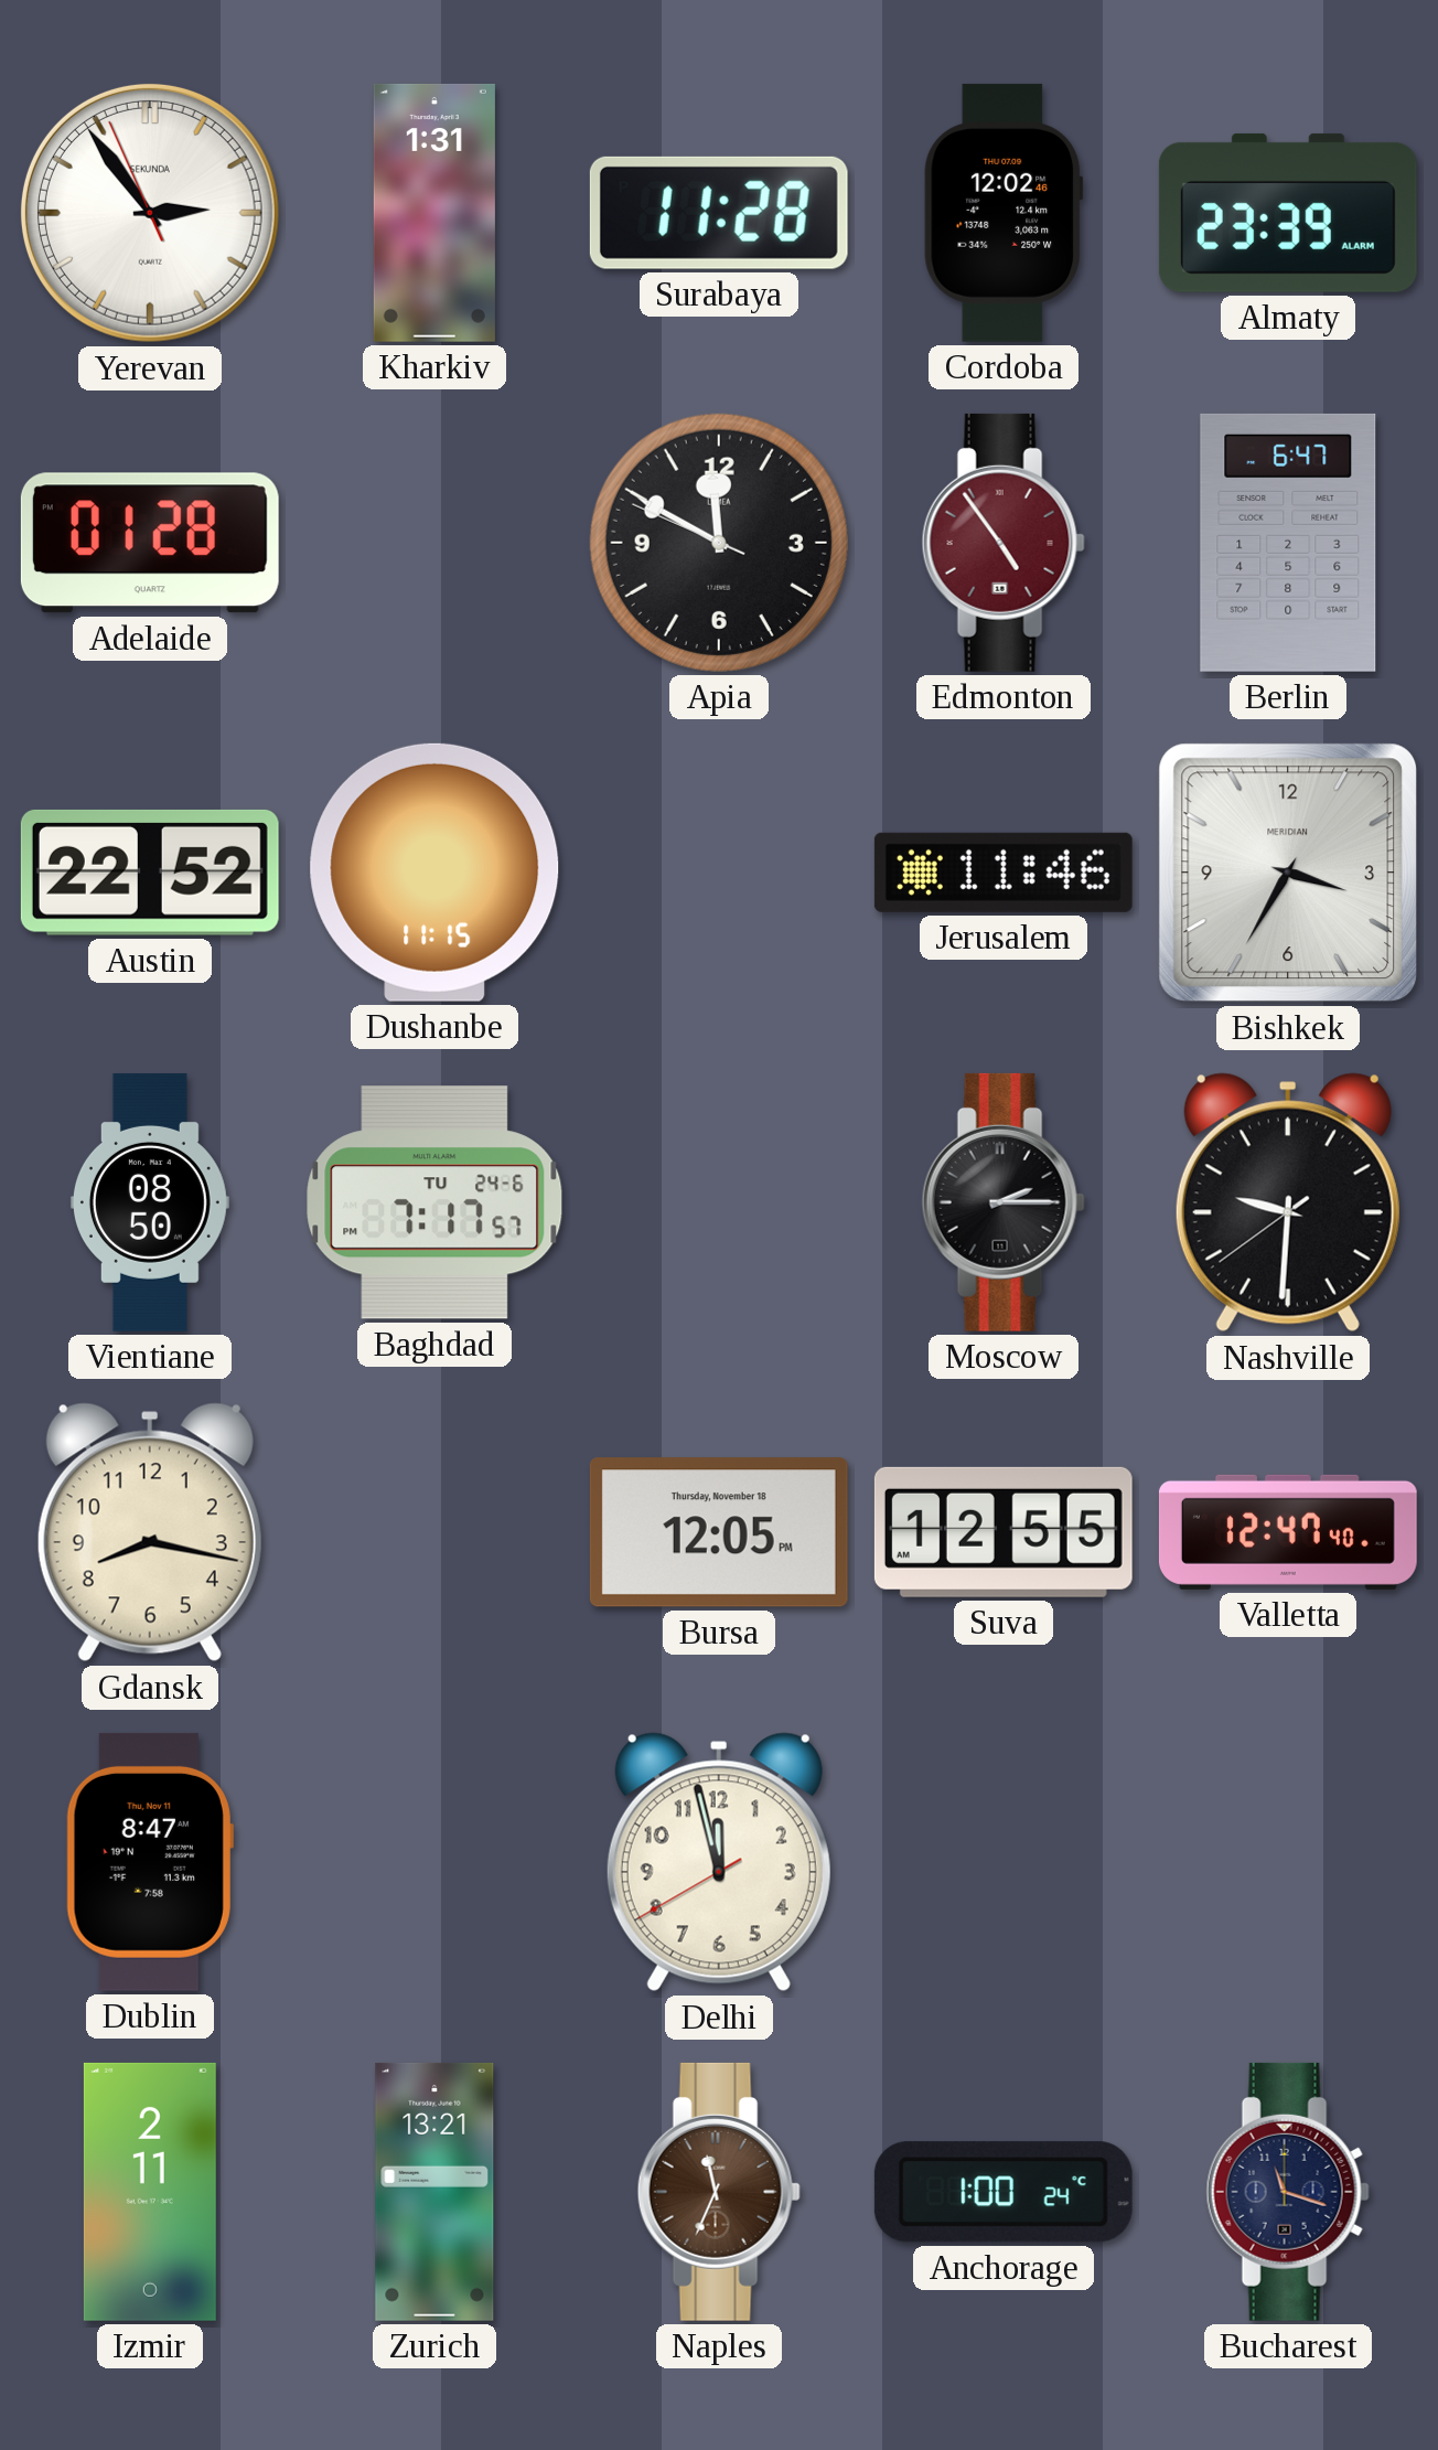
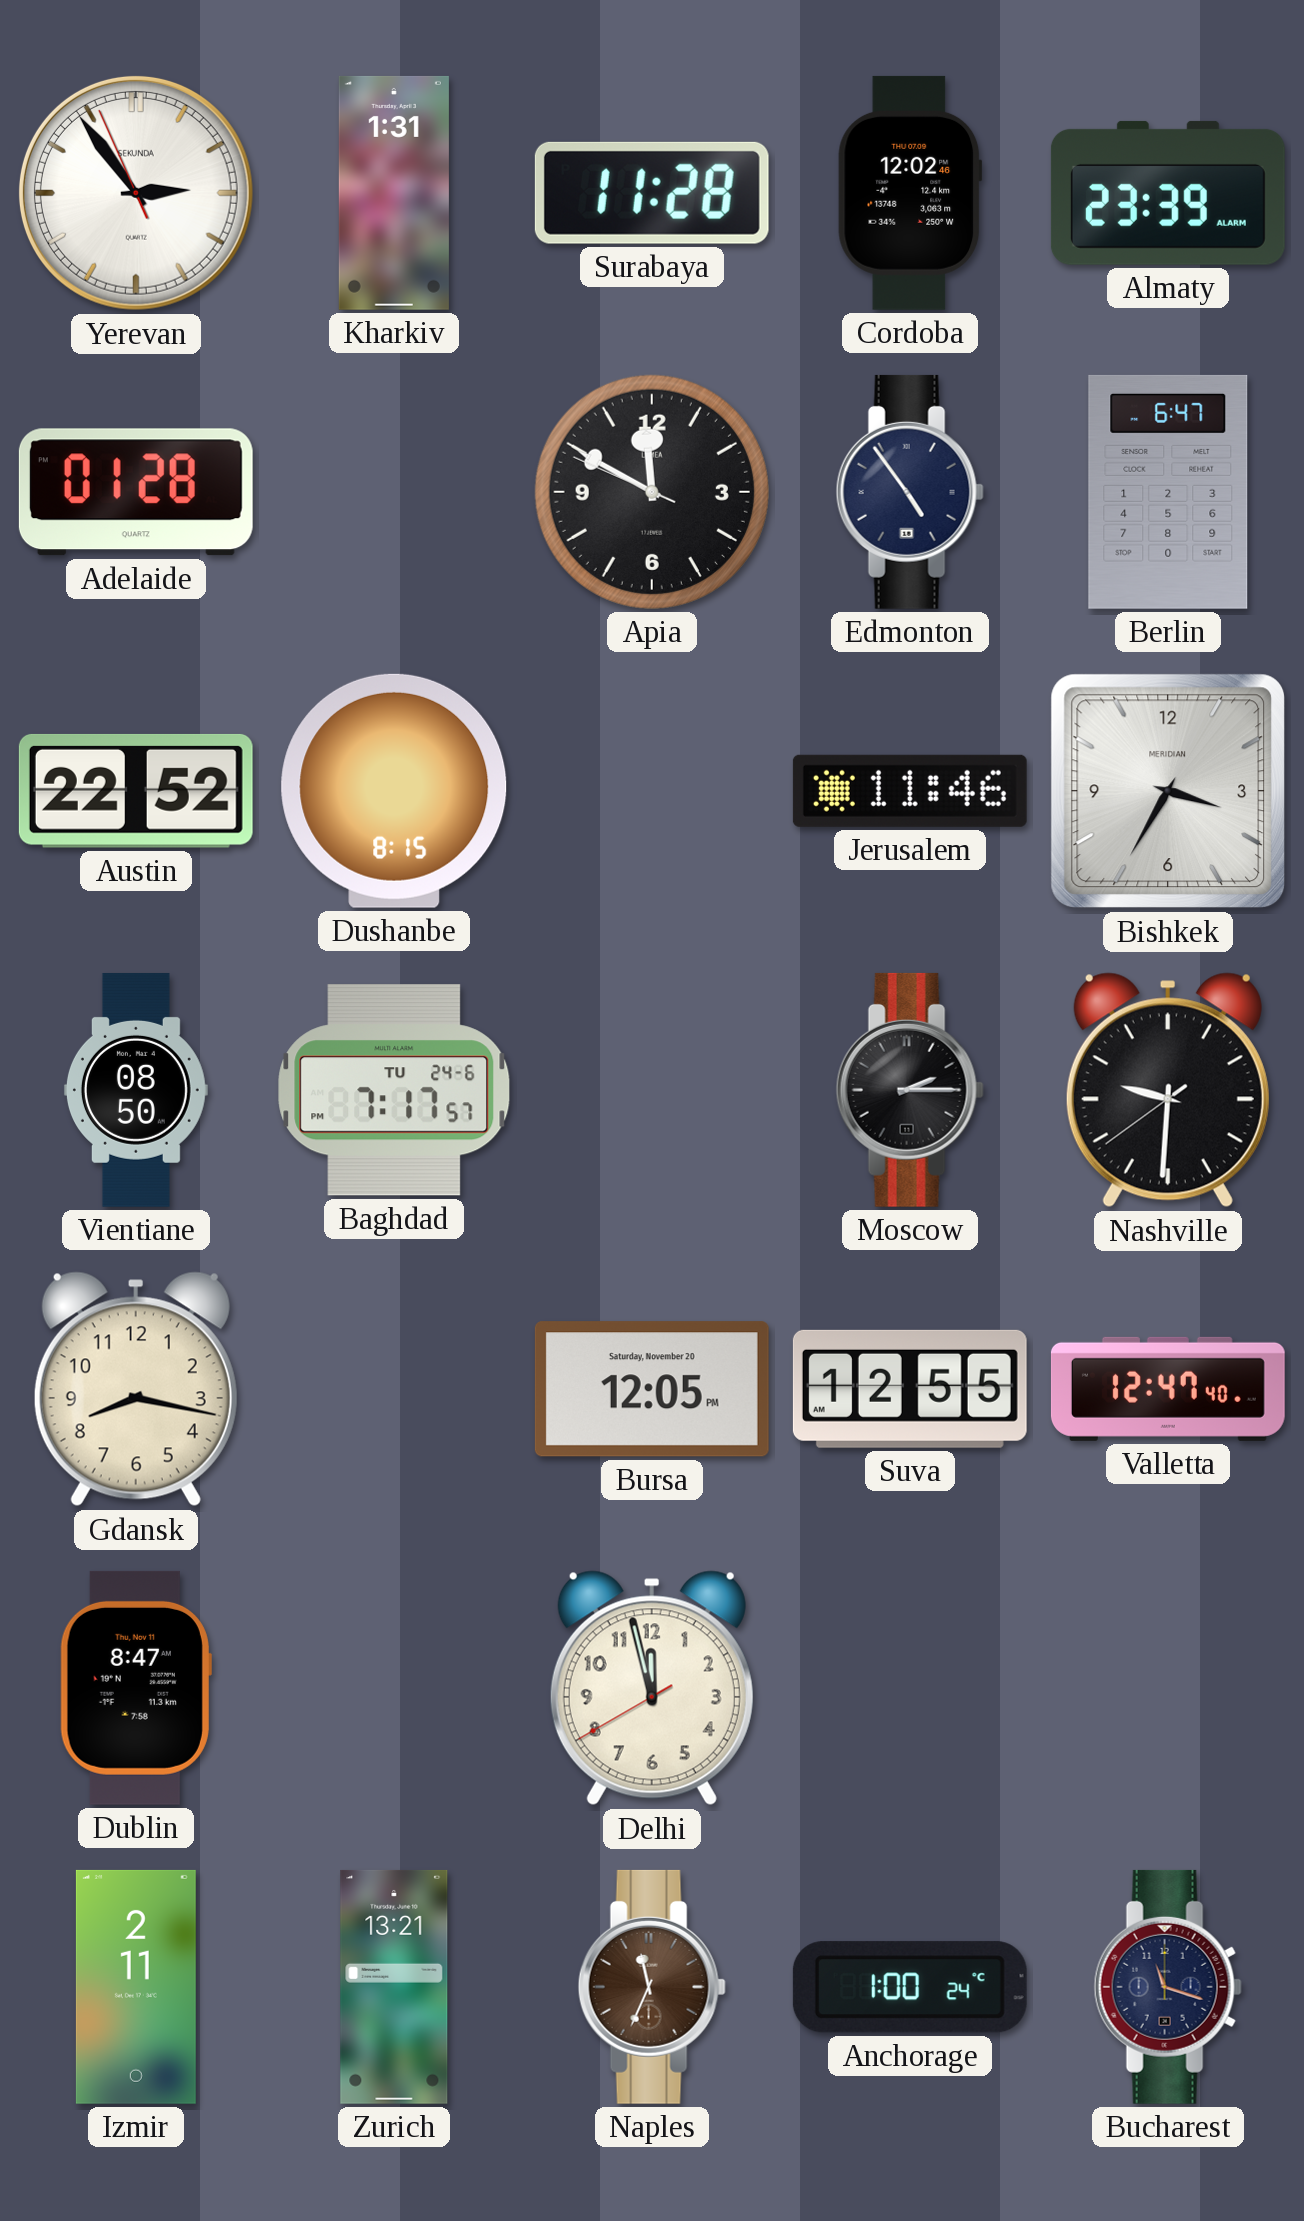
Edmonton dial: burgundy -> navy
Dushanbe: 11:15 -> 8:15
Bursa date: Thursday, November 18 -> Saturday, November 20
